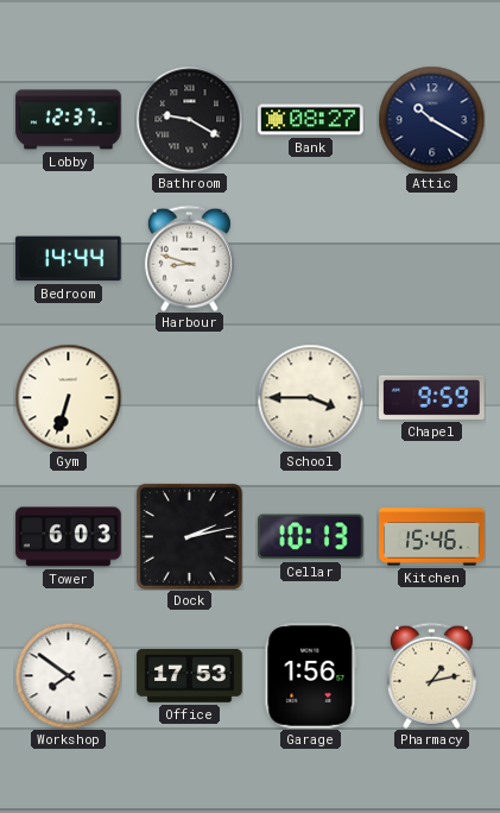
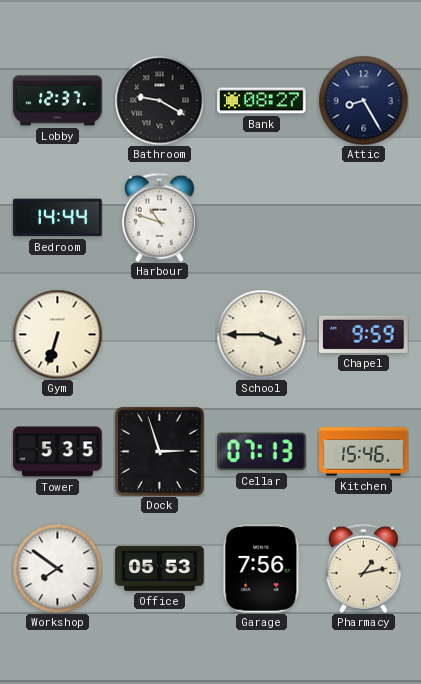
Attic: 10:20 -> 8:25
Harbour: 8:48 -> 10:48
Tower: 6:03 -> 5:35
Dock: 2:13 -> 2:57
Cellar: 10:13 -> 07:13
Office: 17:53 -> 05:53
Garage: 1:56 -> 7:56
